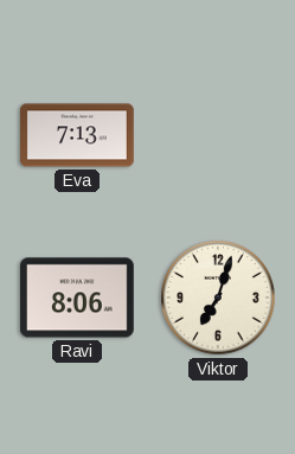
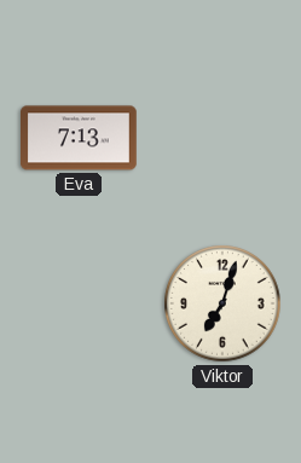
Ravi: 8:06 -> none
